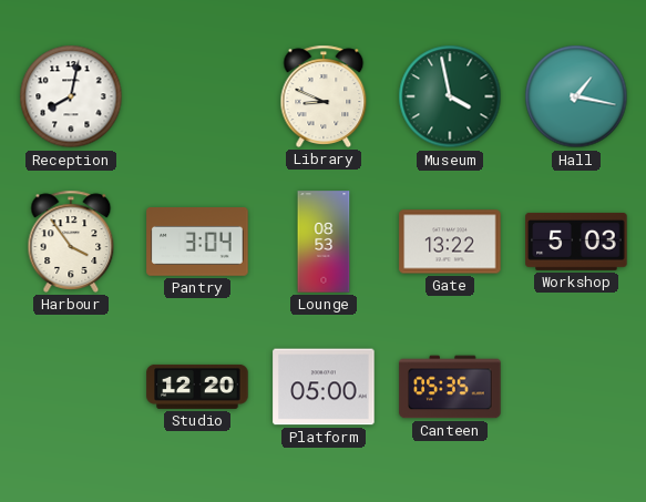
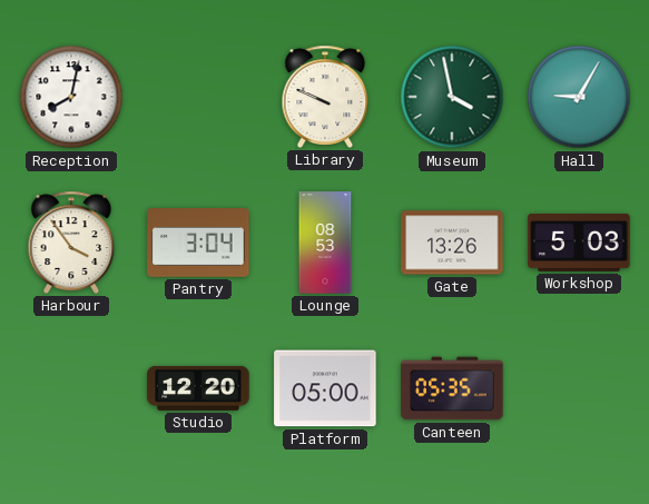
Library: 8:49 -> 9:49
Hall: 1:17 -> 9:05
Gate: 13:22 -> 13:26
